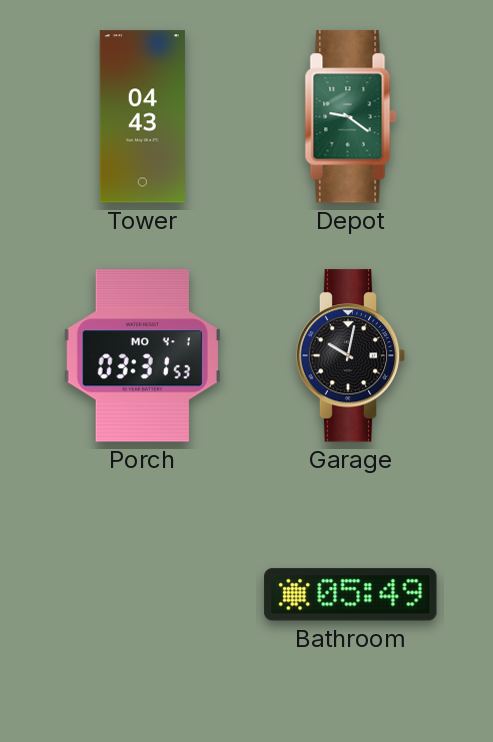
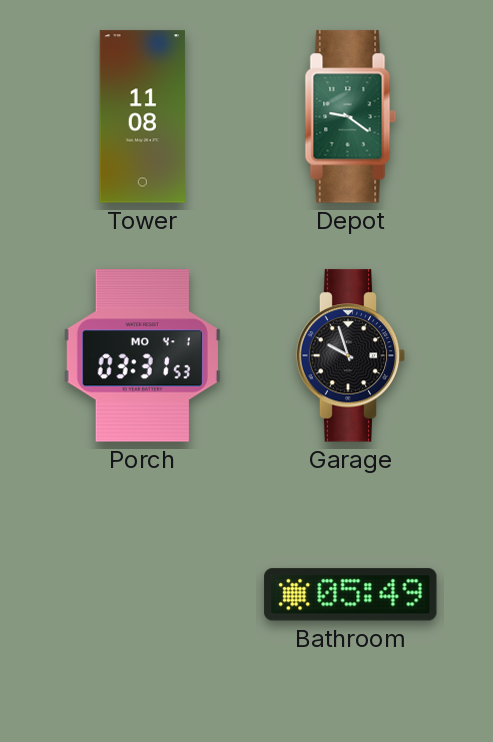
Tower: 04:43 -> 11:08
Garage: 10:02 -> 9:57
